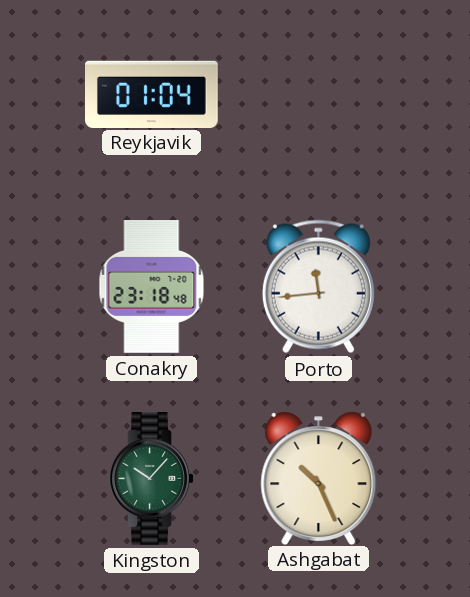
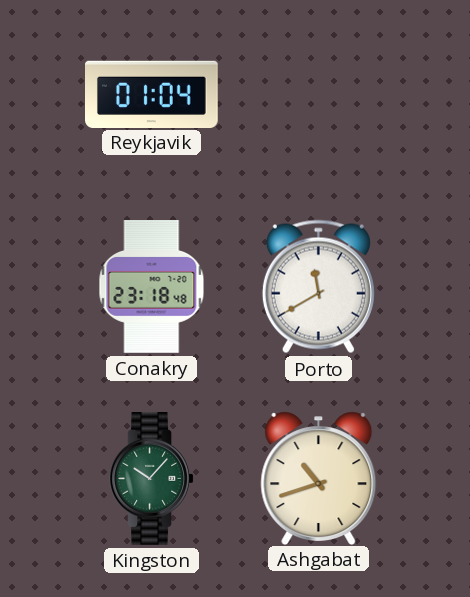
Porto: 11:44 -> 11:40
Ashgabat: 10:26 -> 10:42
